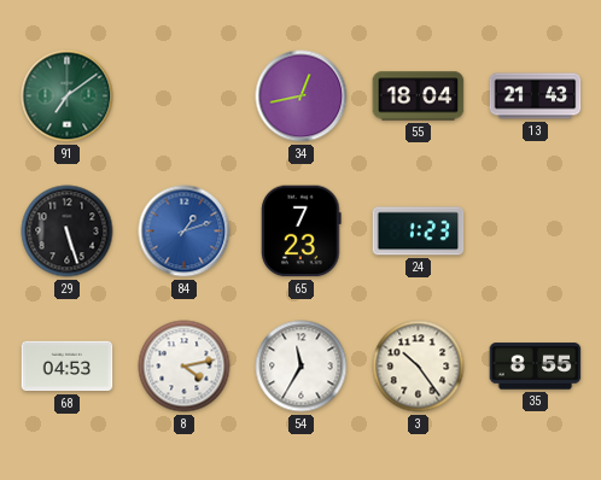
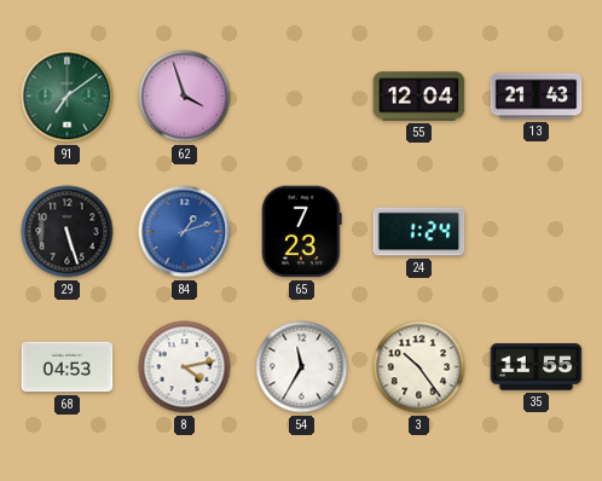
62: none -> 3:57
34: 12:43 -> none
55: 18:04 -> 12:04
24: 1:23 -> 1:24
35: 8:55 -> 11:55
